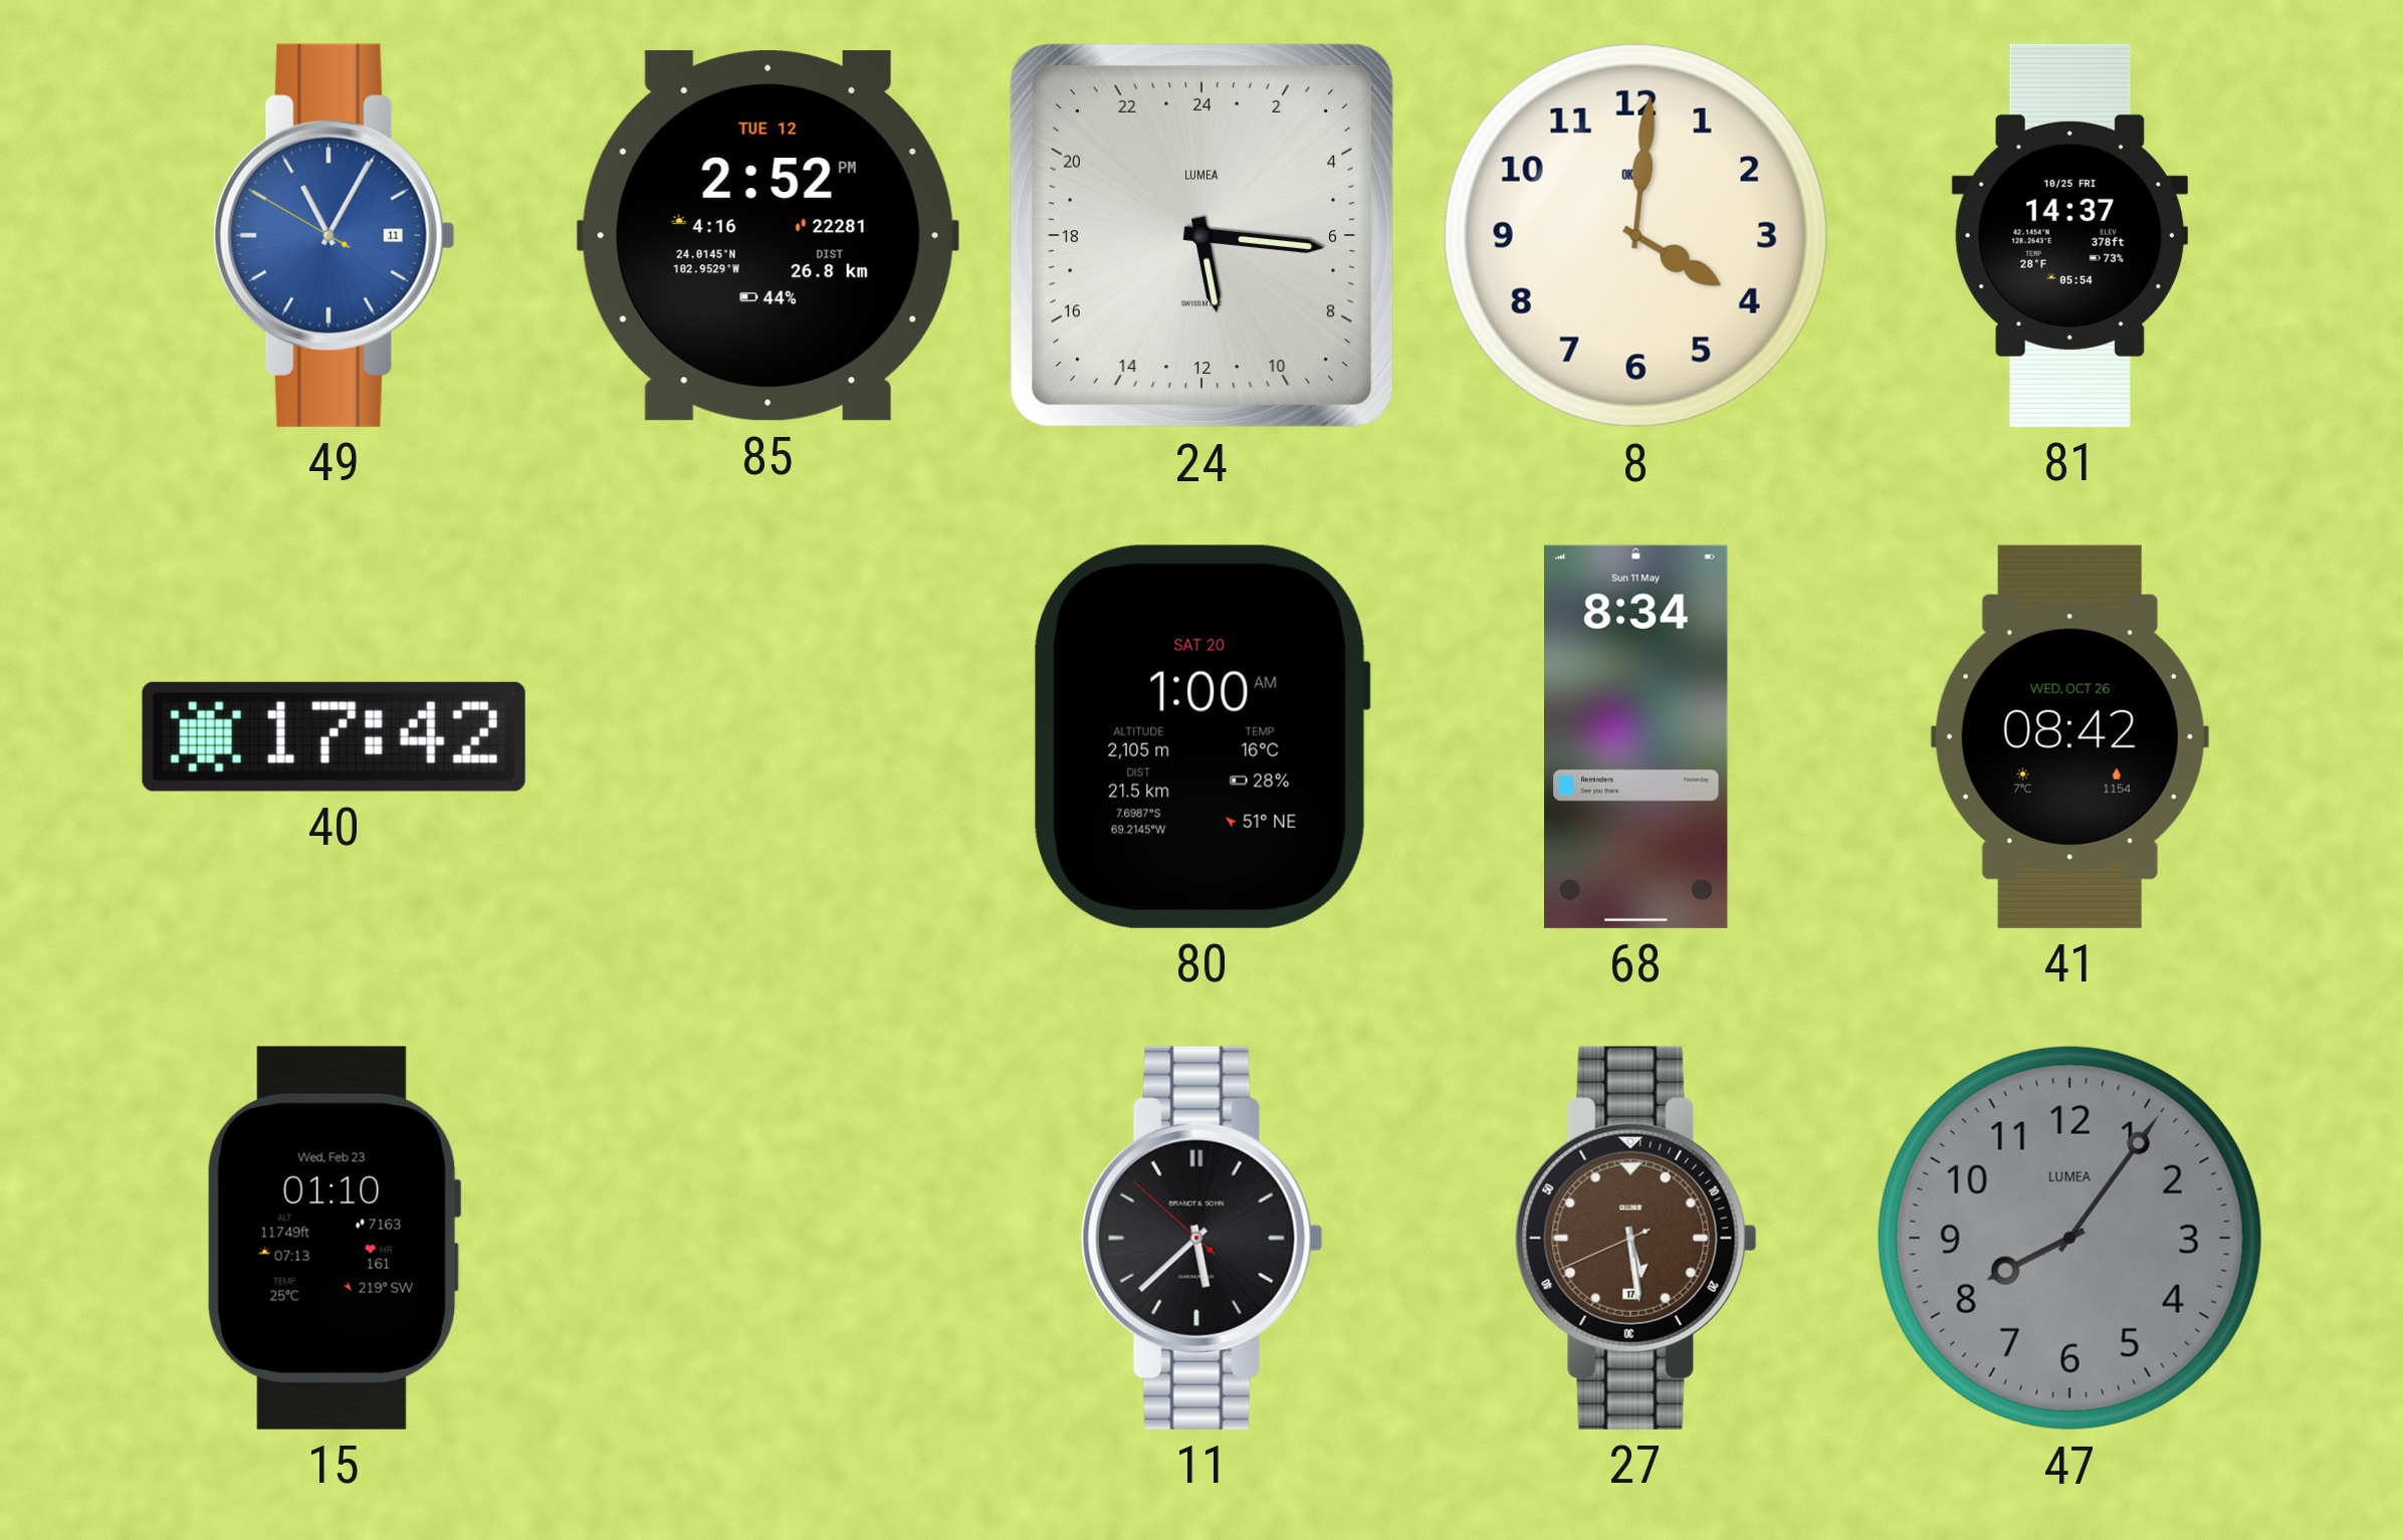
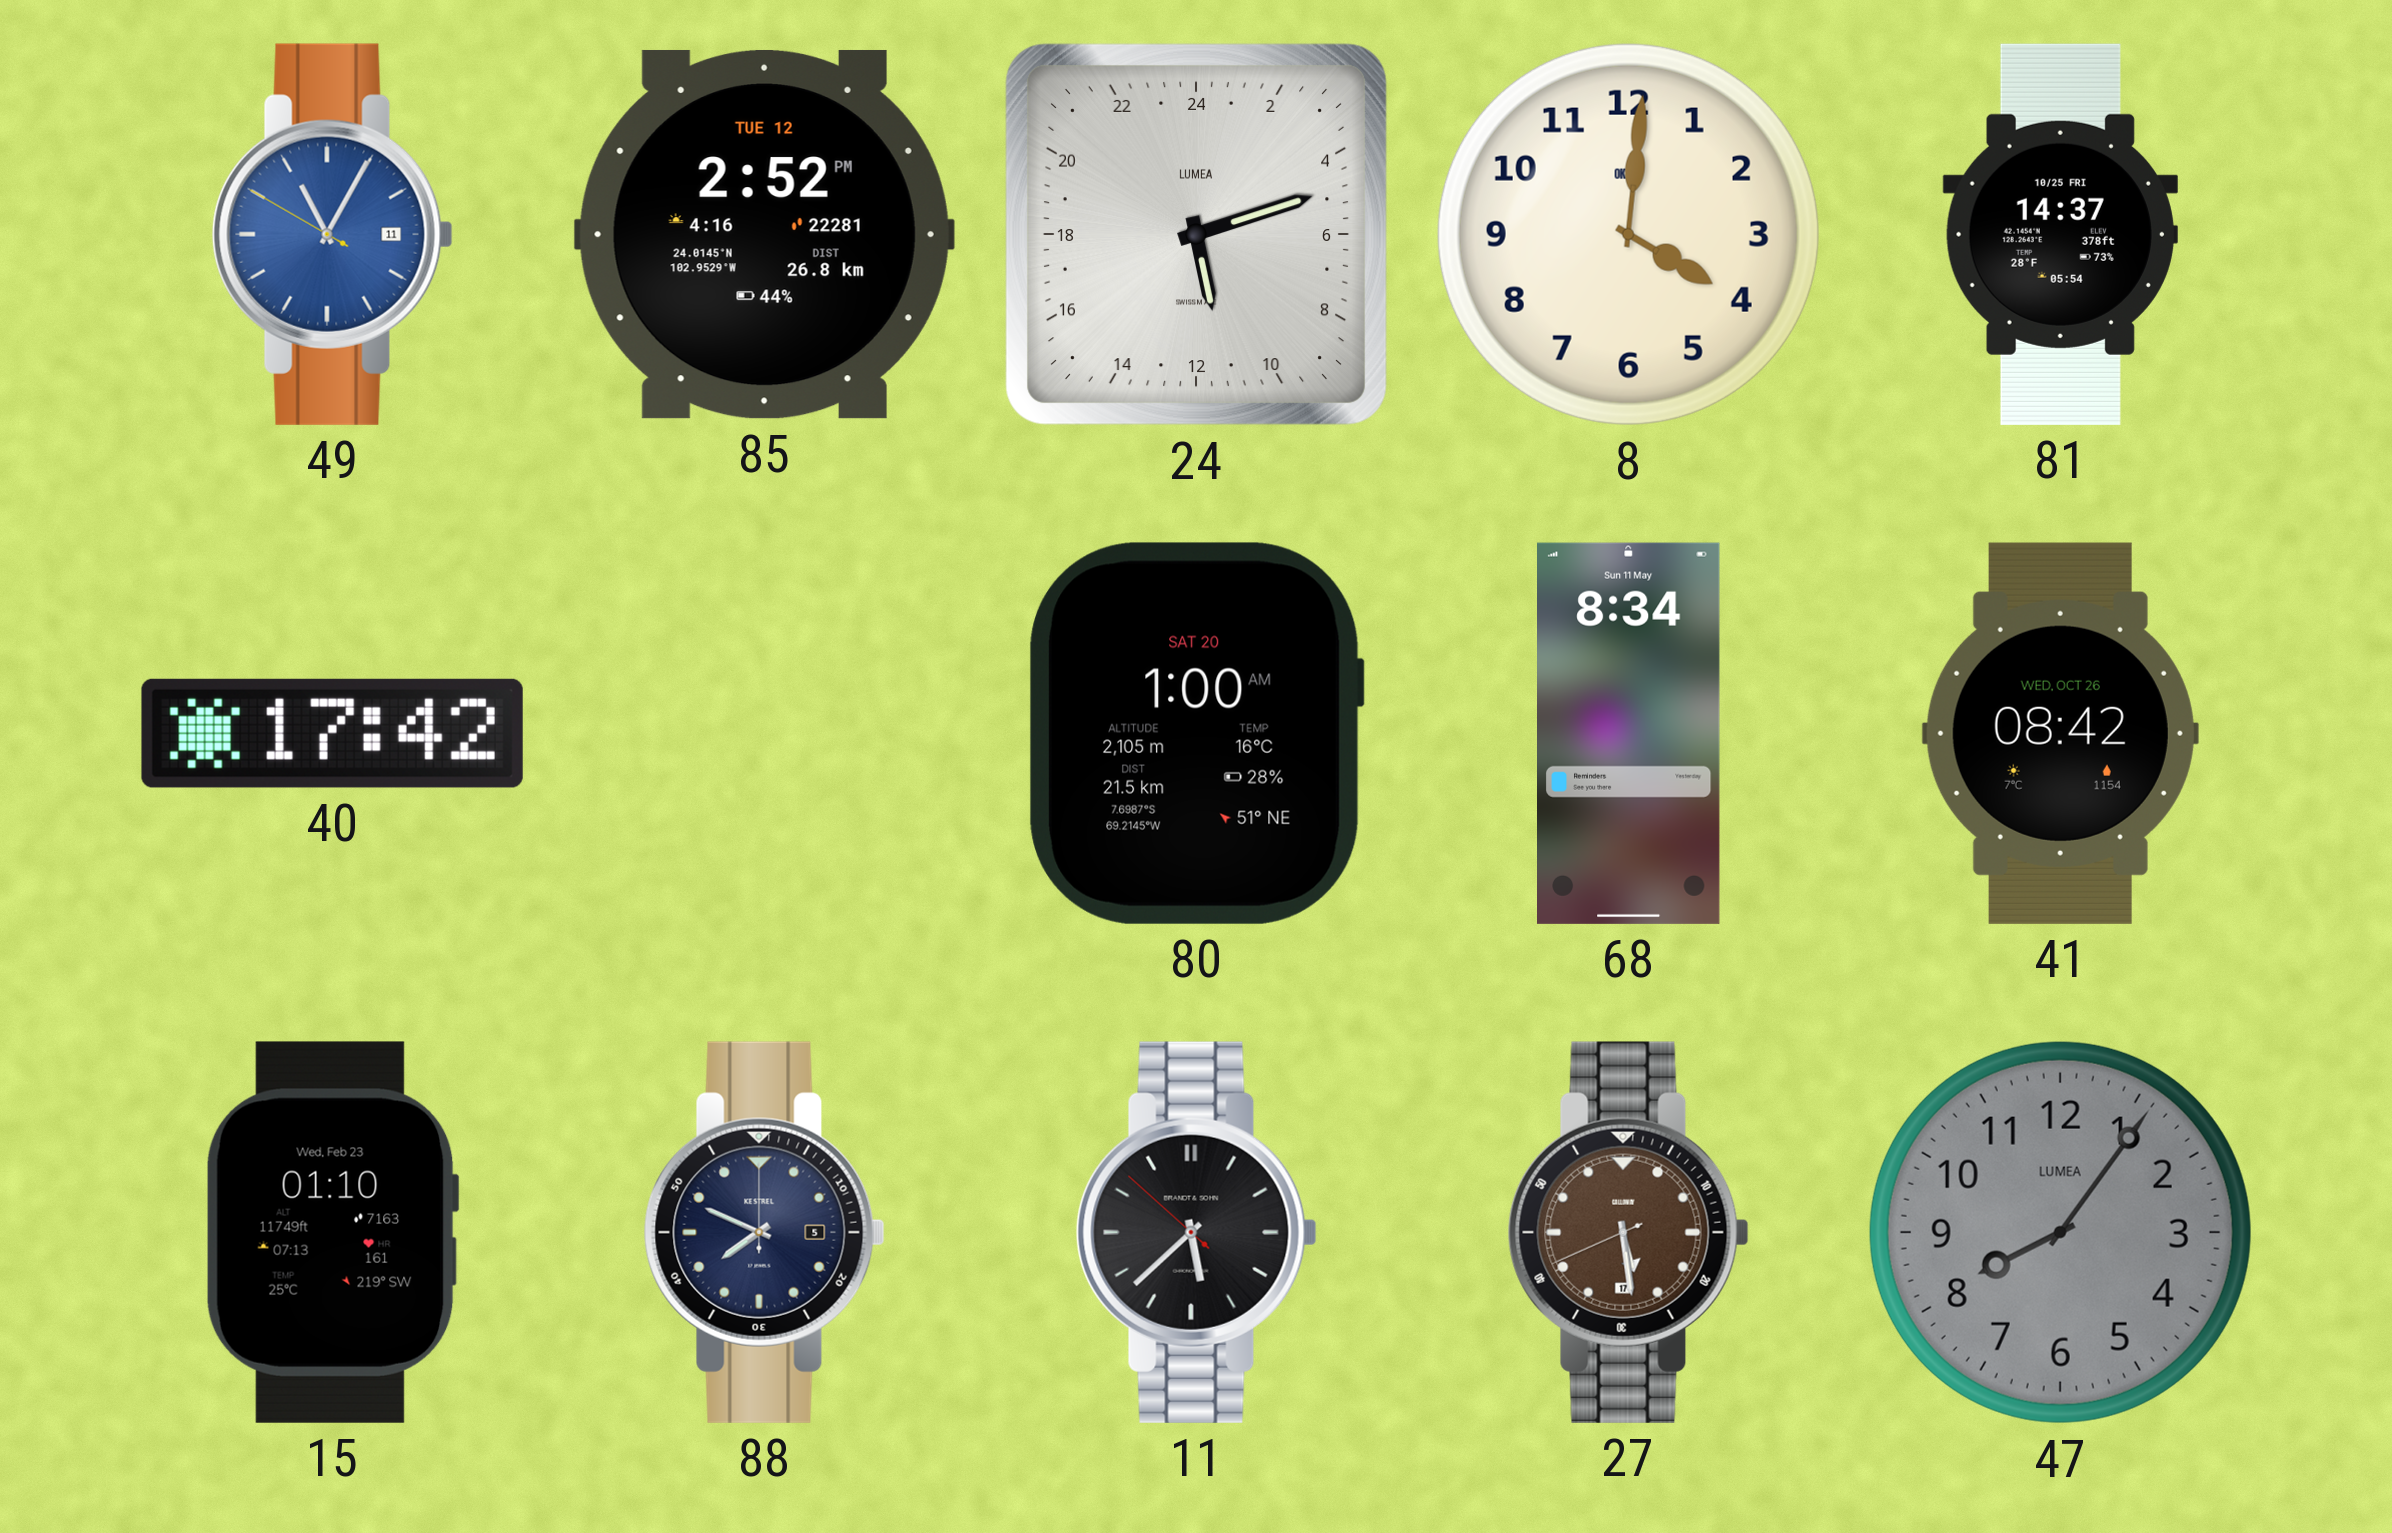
24: 11:16 -> 11:12
88: none -> 7:49
